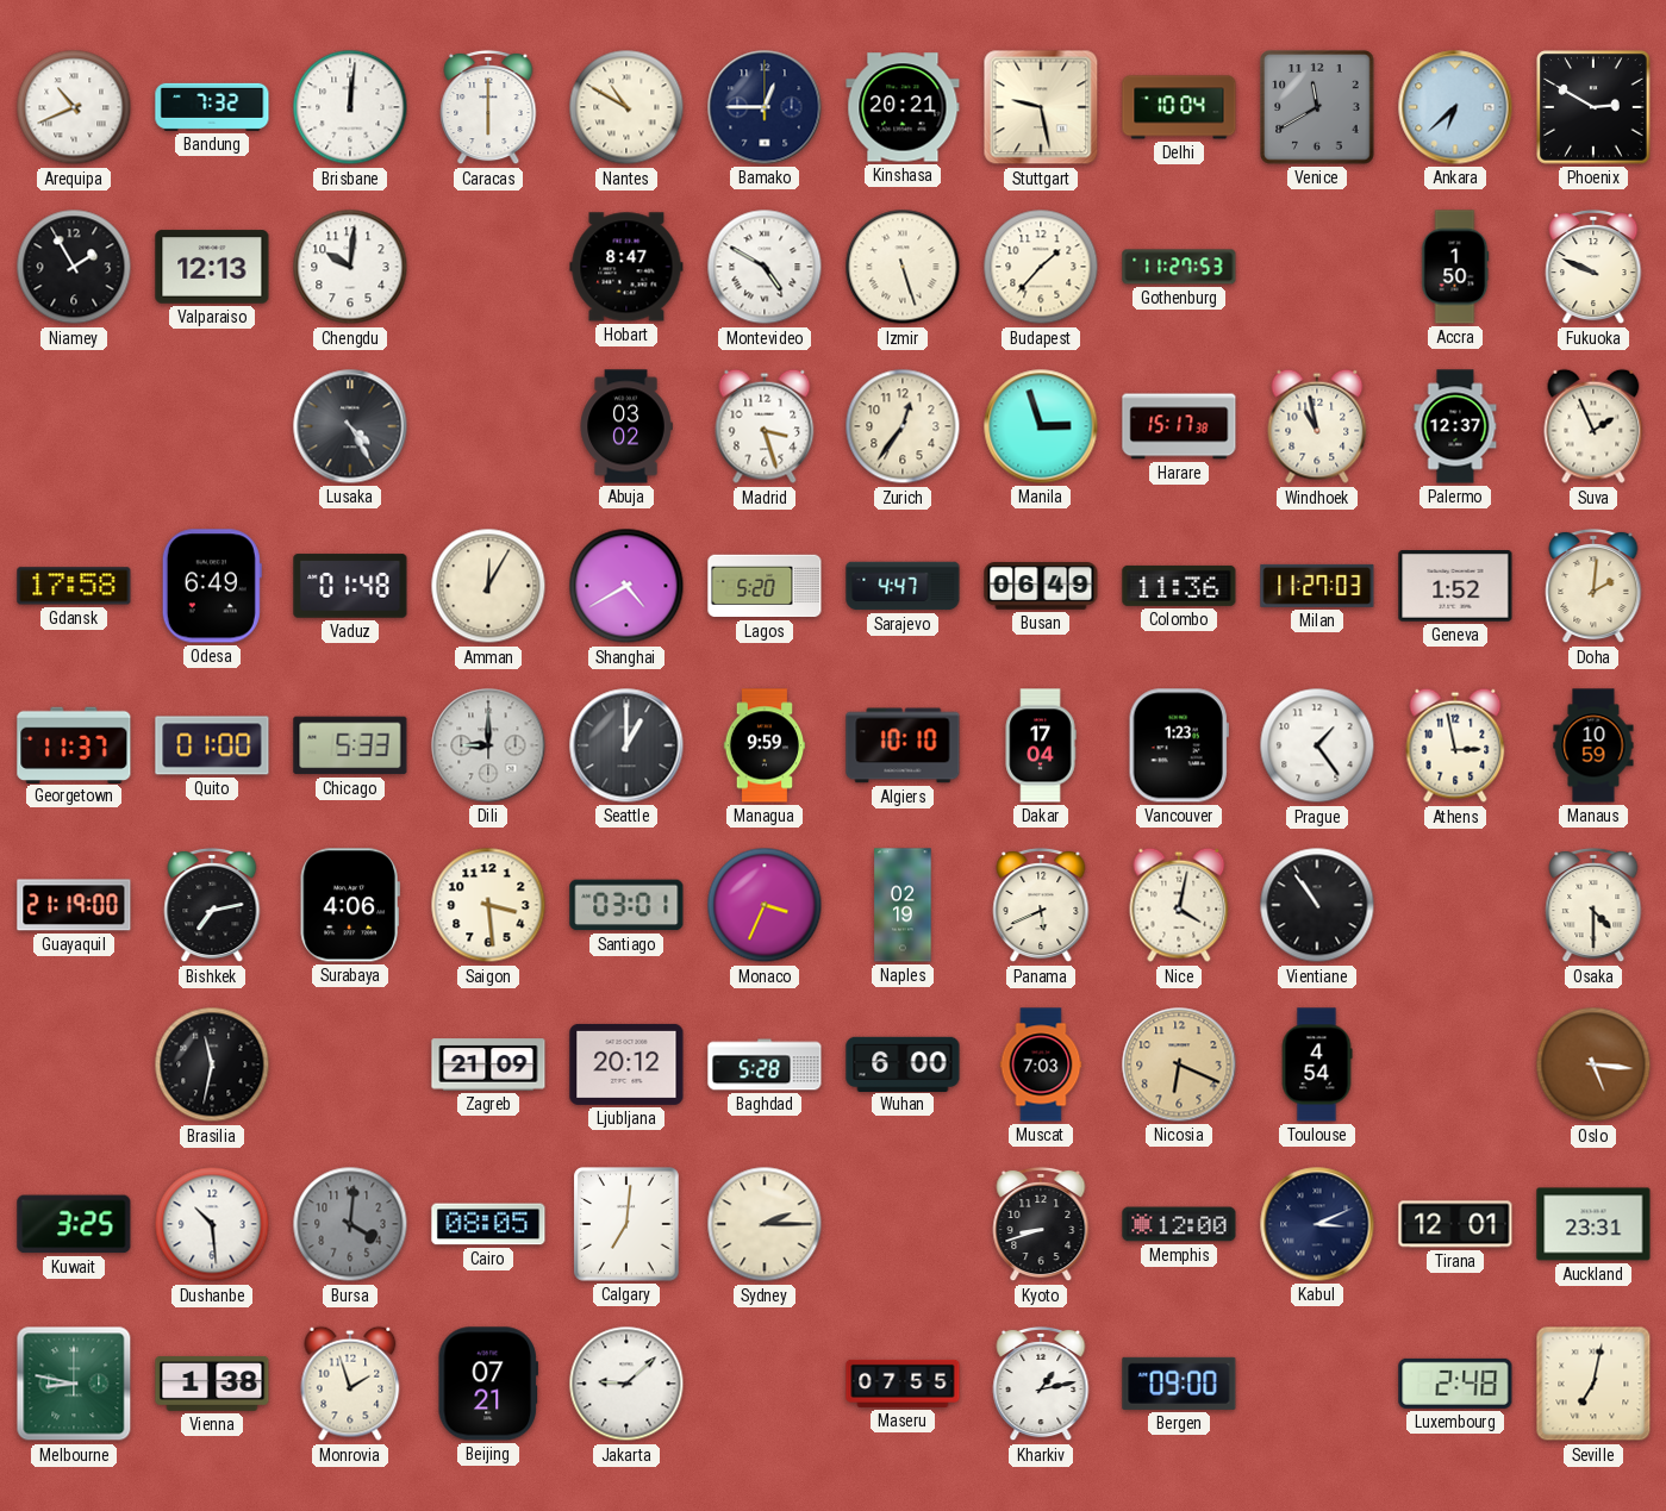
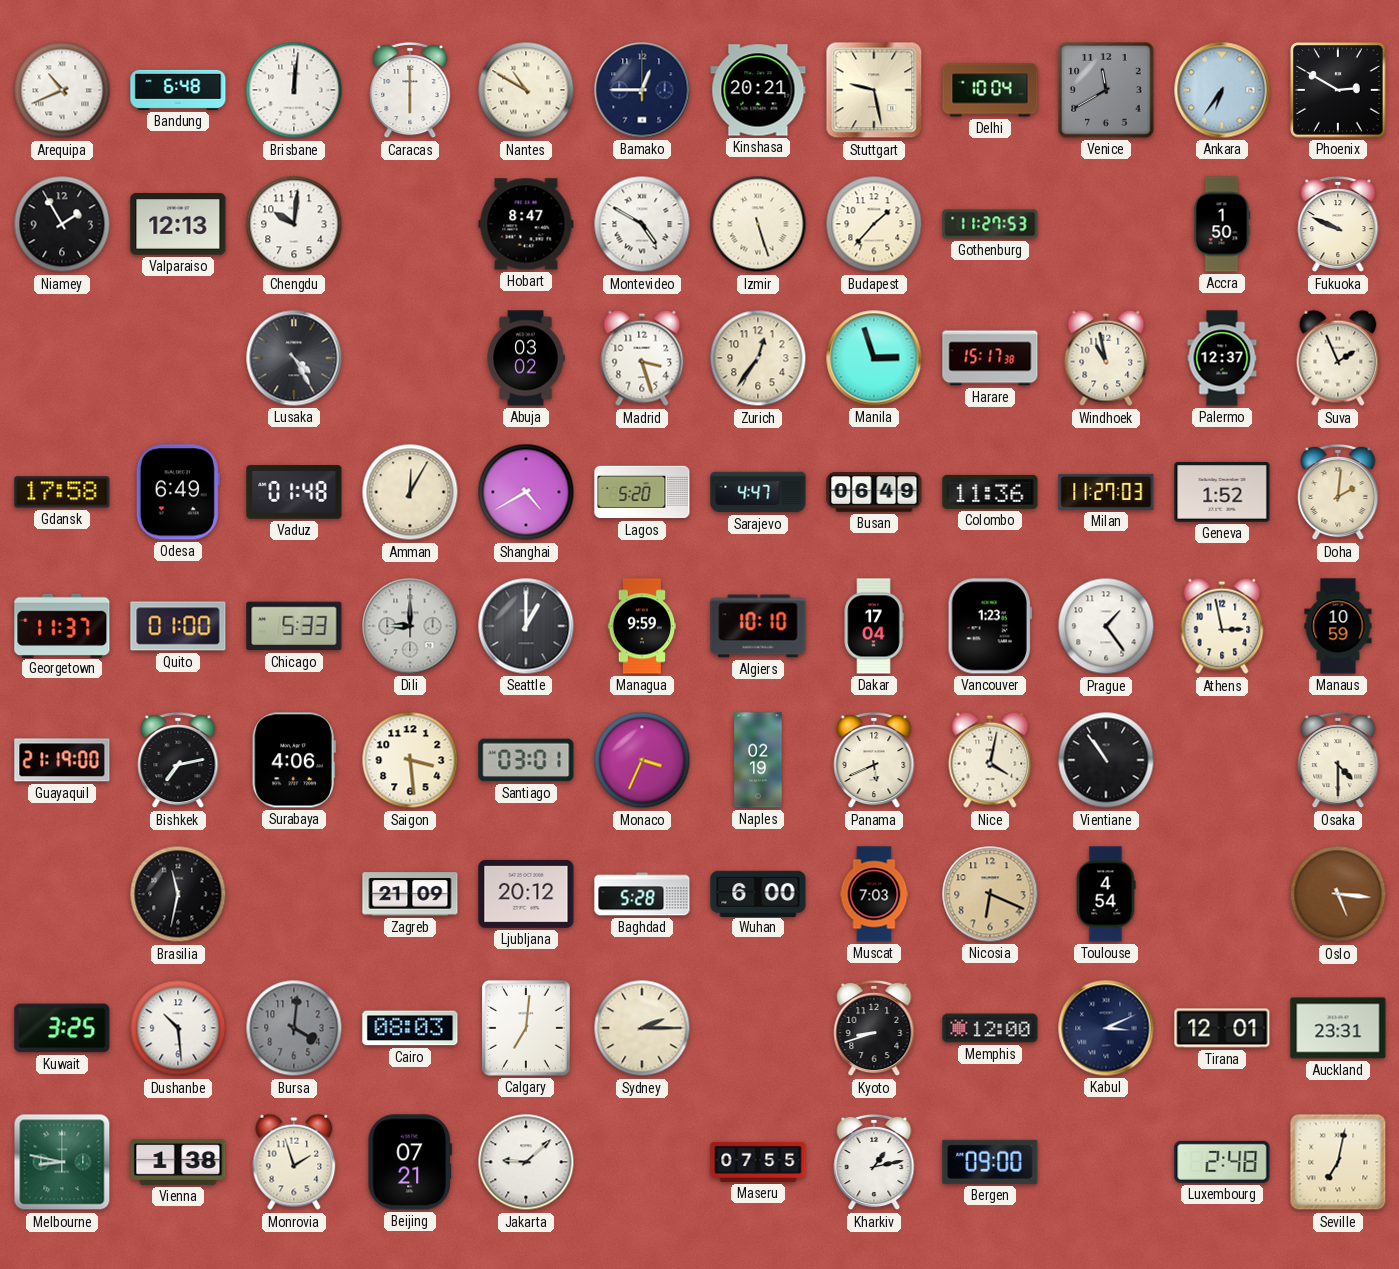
Bandung: 7:32 -> 6:48
Ankara: 6:38 -> 6:36
Cairo: 08:05 -> 08:03
